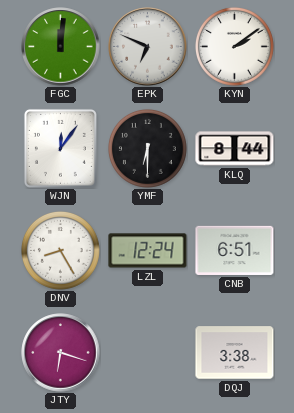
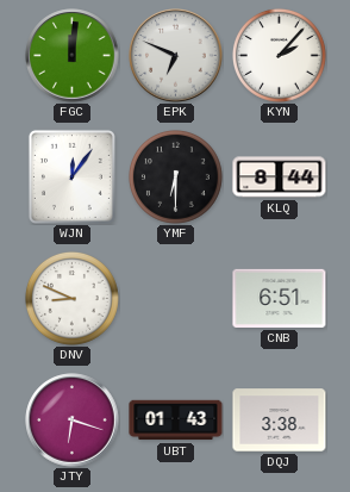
KYN: 2:09 -> 2:07
DNV: 8:25 -> 8:49
LZL: 12:24 -> none
UBT: none -> 01:43
